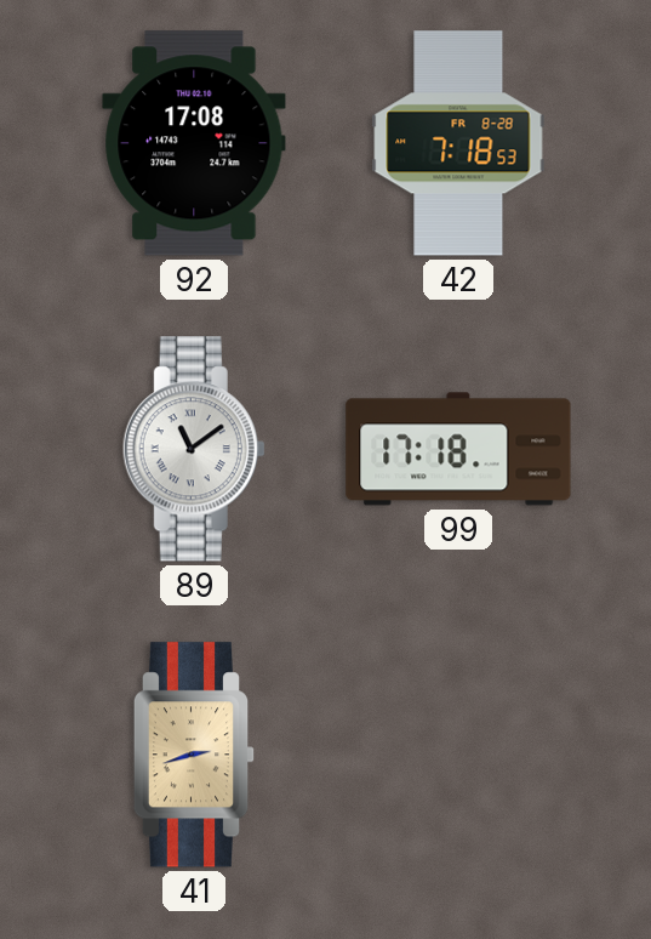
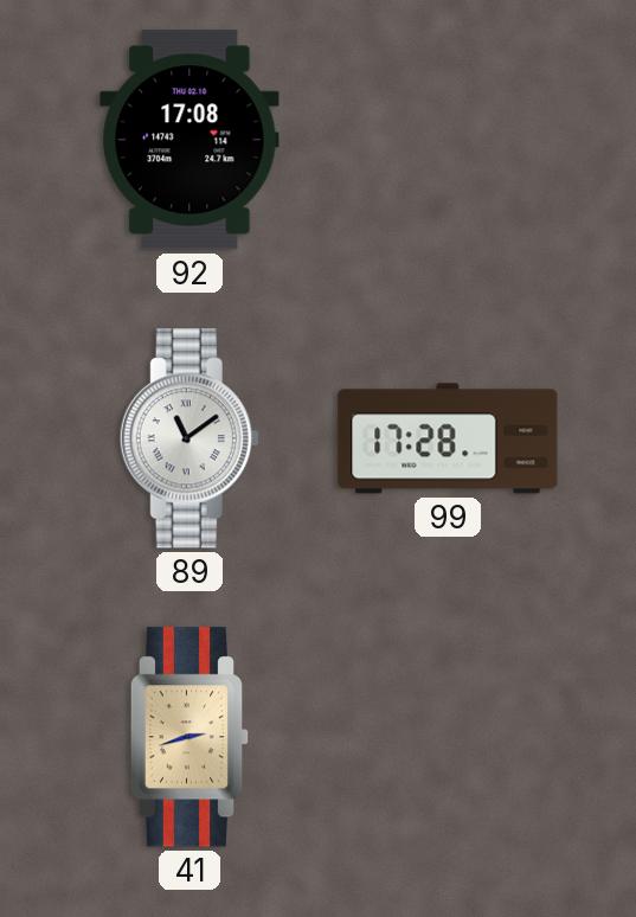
42: 7:18 -> none
99: 17:18 -> 17:28
